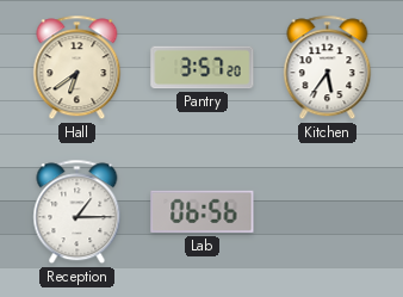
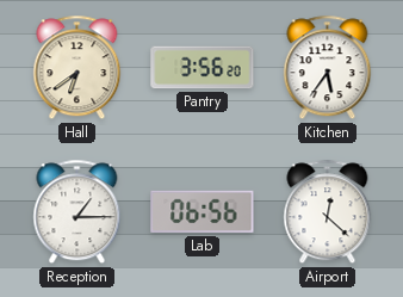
Pantry: 3:57 -> 3:56
Airport: none -> 12:22
